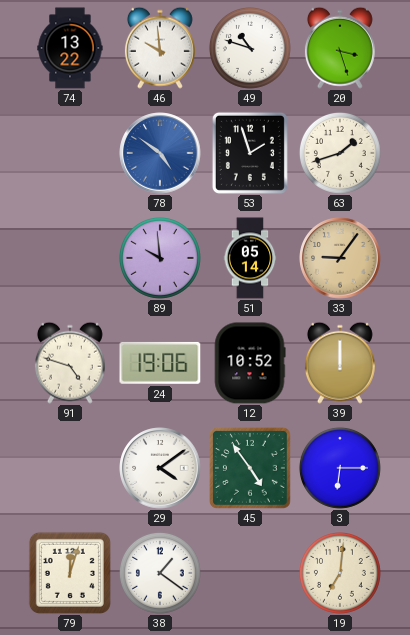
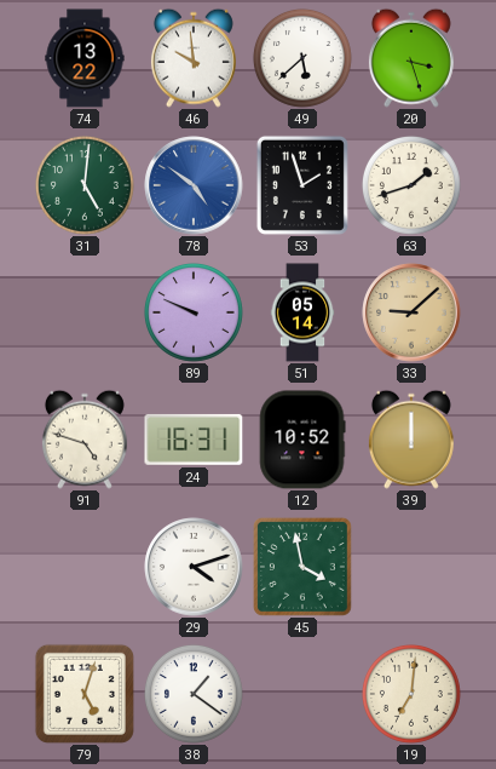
49: 10:48 -> 5:38
31: none -> 5:01
89: 9:59 -> 9:49
33: 9:06 -> 9:08
24: 19:06 -> 16:31
29: 4:09 -> 4:12
45: 4:54 -> 3:58
3: 6:15 -> none
79: 12:03 -> 5:03
